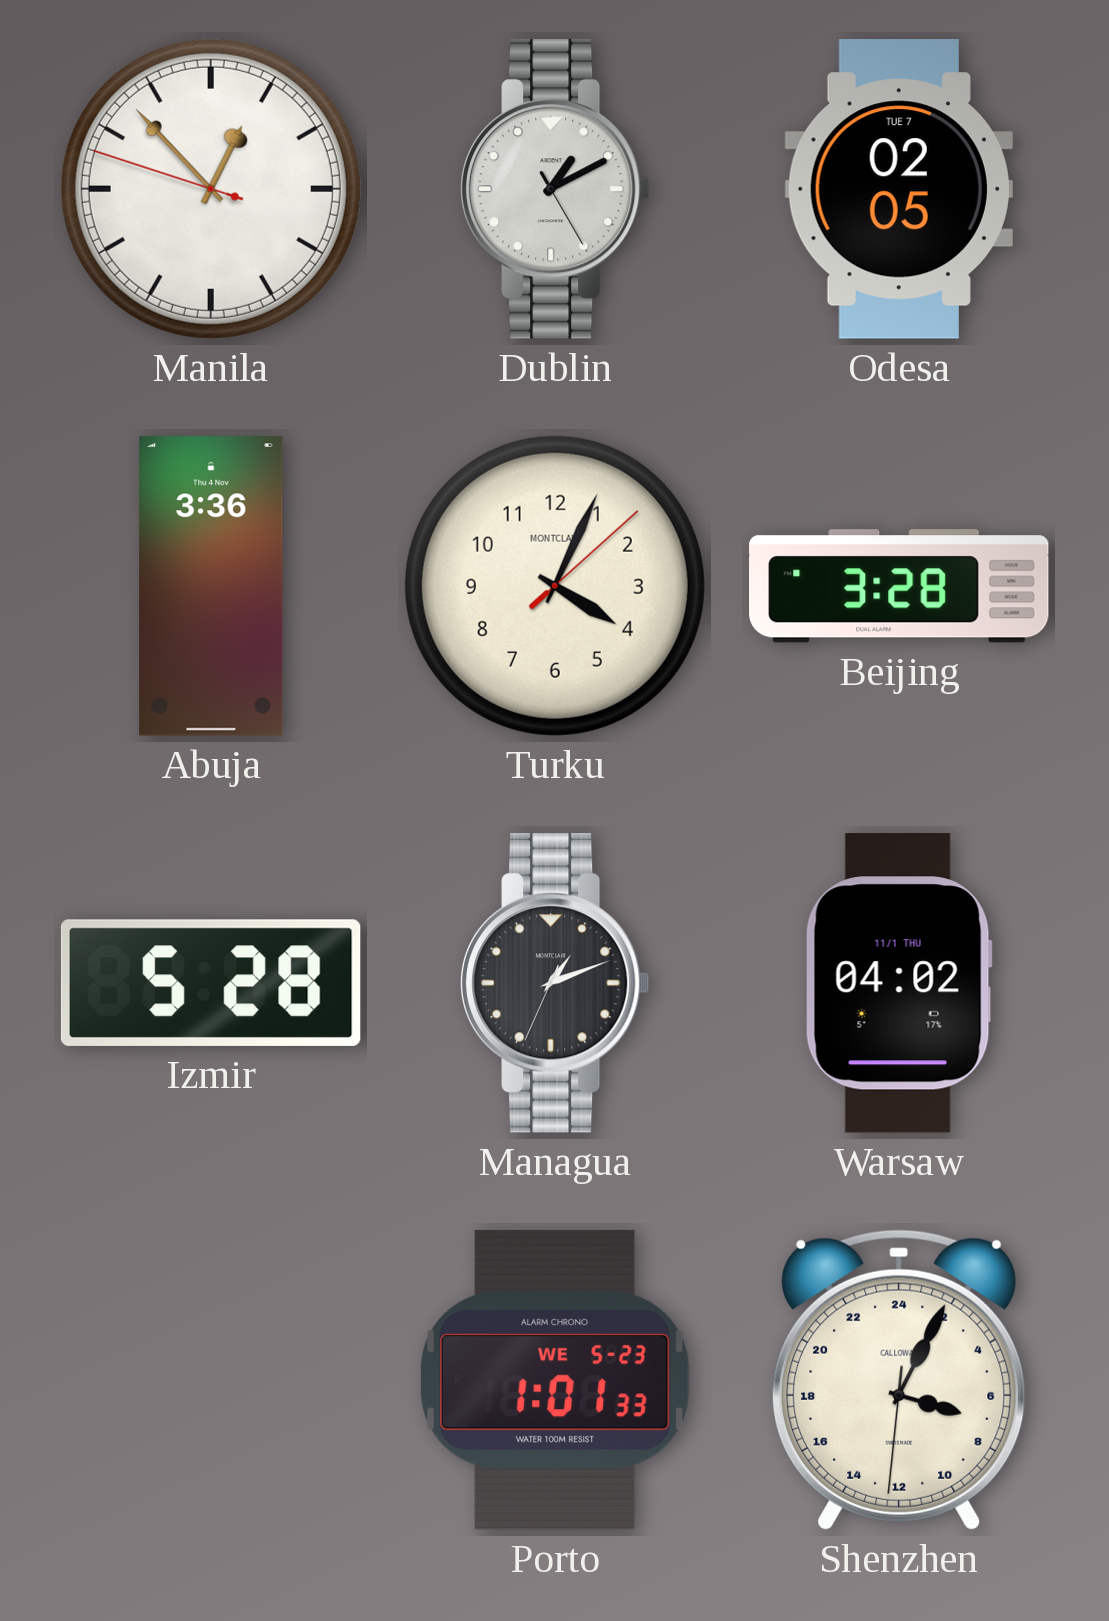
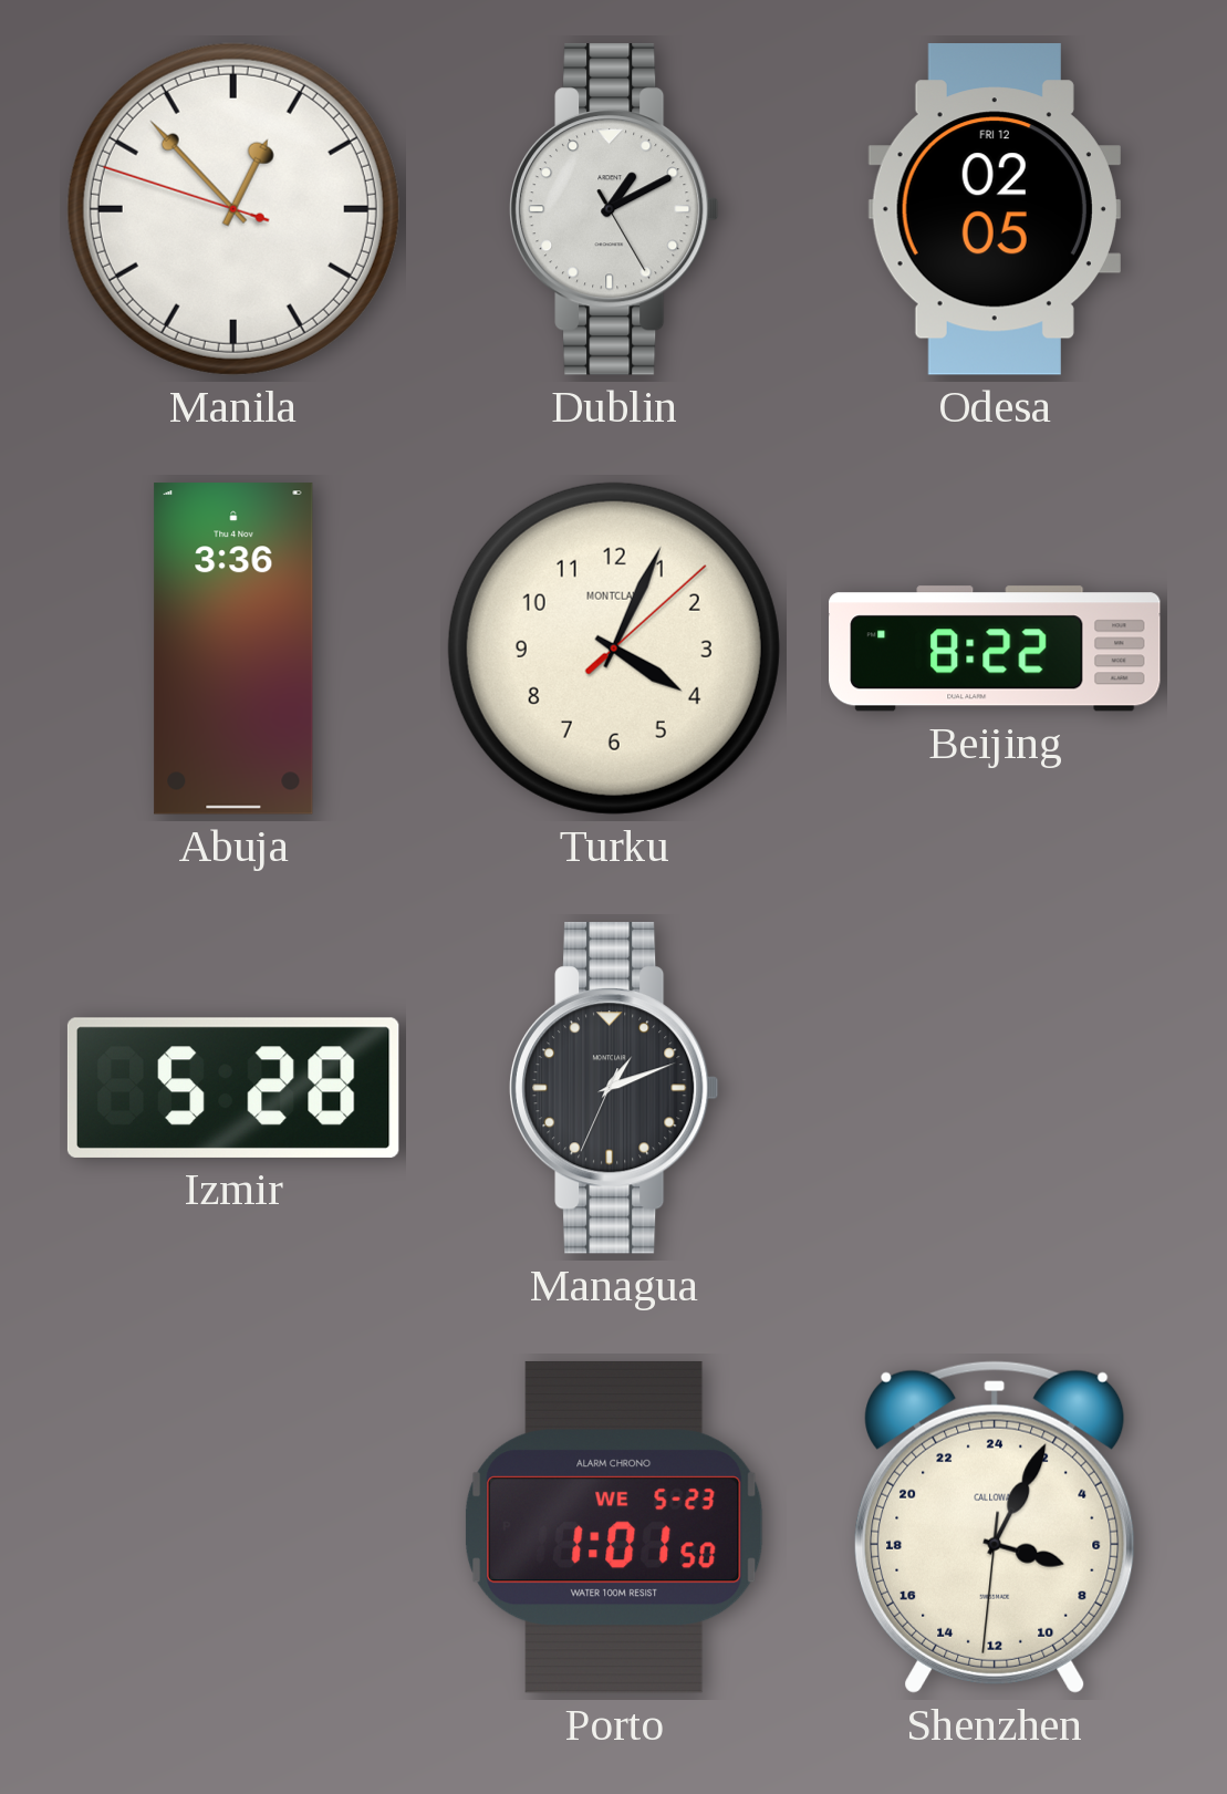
Odesa date: TUE 7 -> FRI 12
Beijing: 3:28 -> 8:22
Warsaw: 04:02 -> none
Porto: 1:01:33 -> 1:01:50
